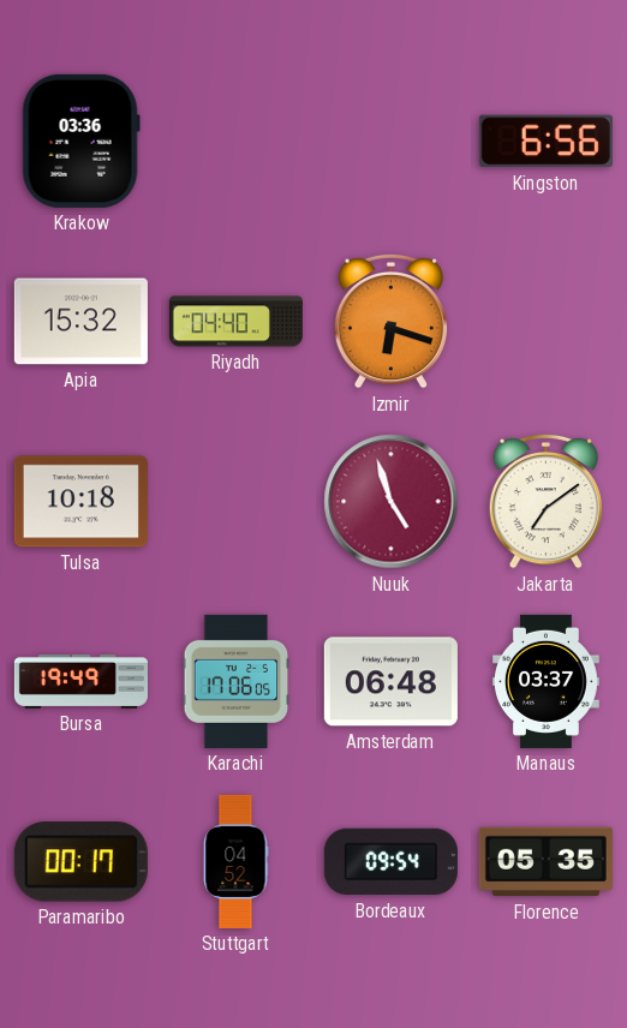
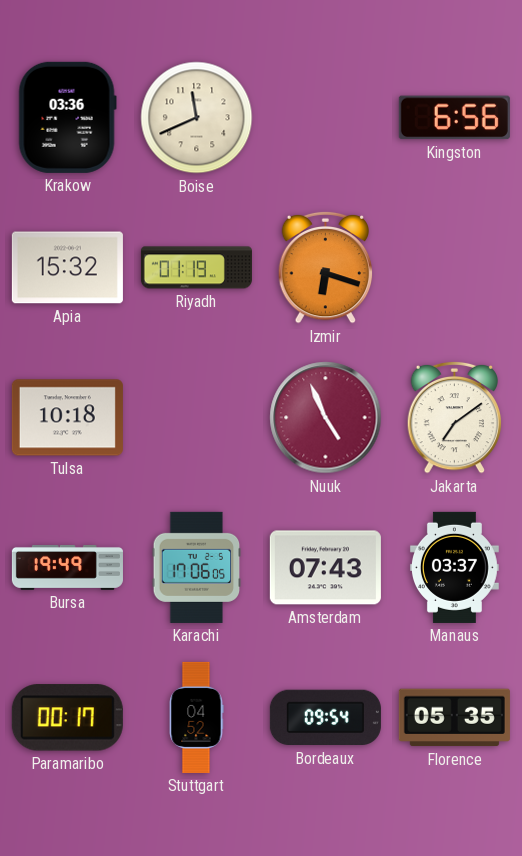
Boise: none -> 11:41
Riyadh: 04:40 -> 01:19
Nuuk: 4:57 -> 4:56
Amsterdam: 06:48 -> 07:43
